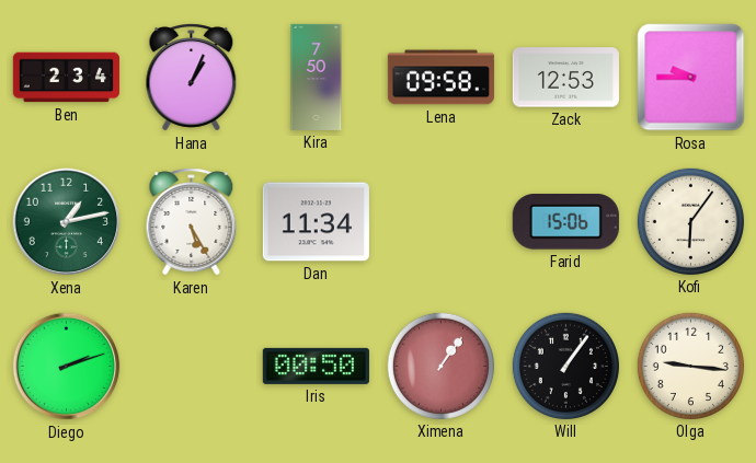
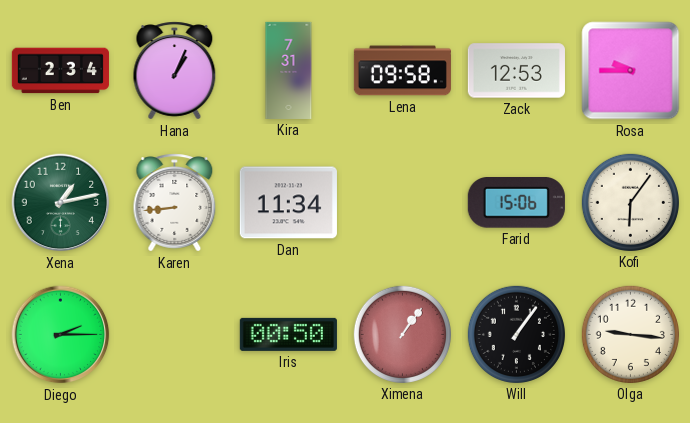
Kira: 7:50 -> 7:31
Karen: 5:25 -> 8:44
Diego: 2:12 -> 2:15
